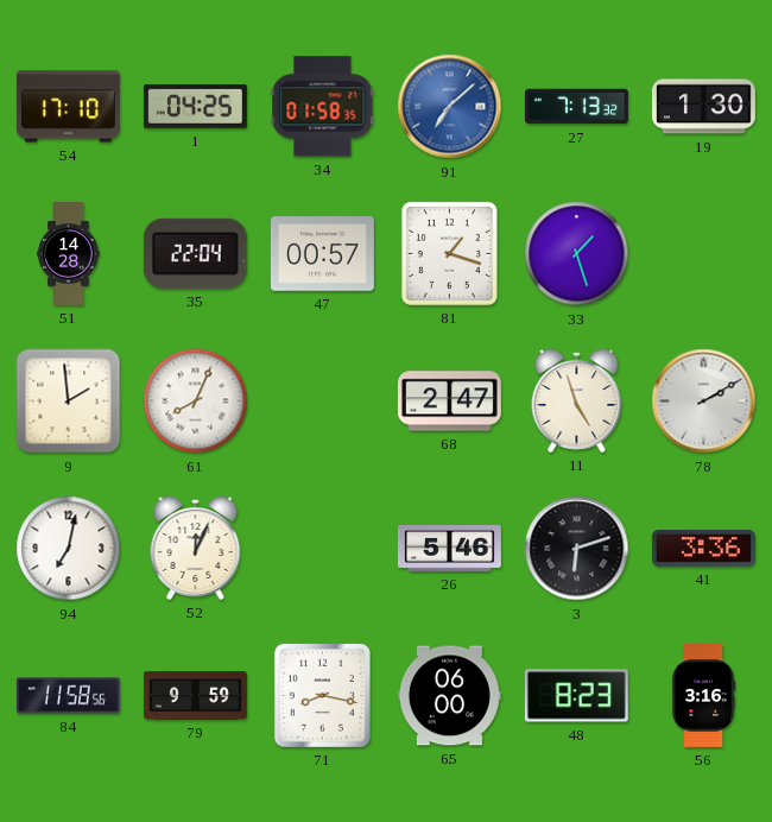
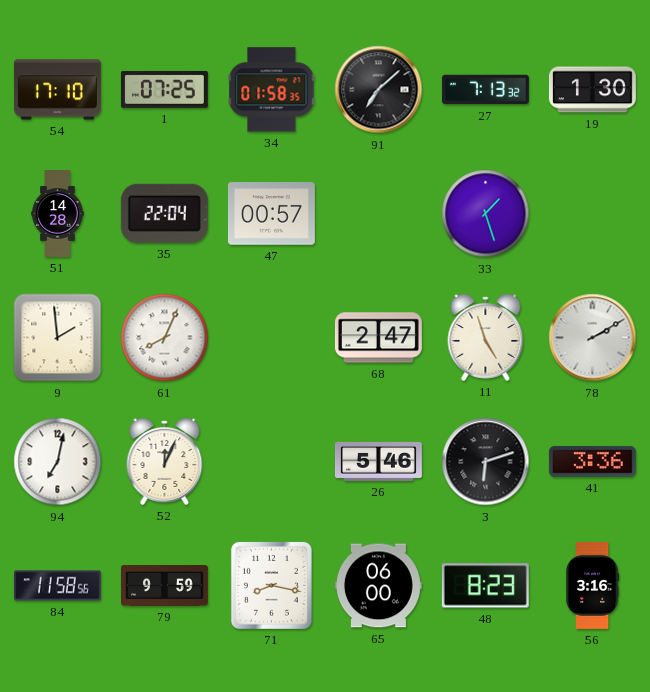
1: 04:25 -> 07:25
91 dial: blue -> black
81: 1:18 -> none
